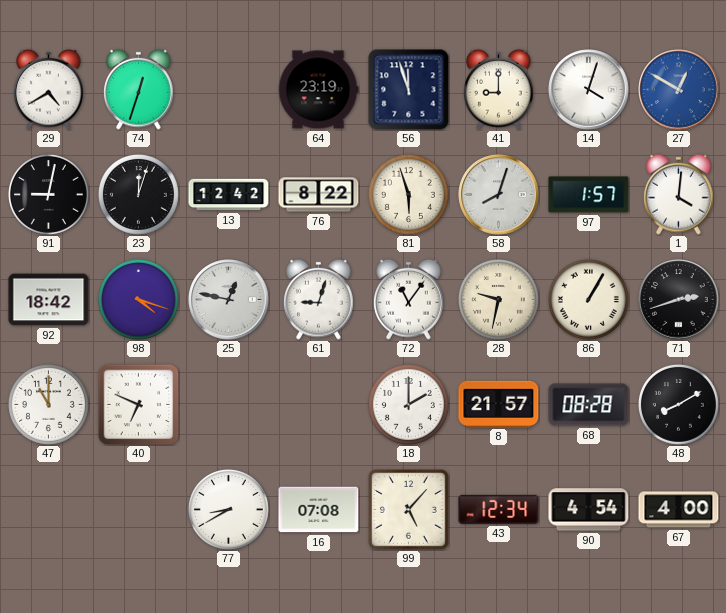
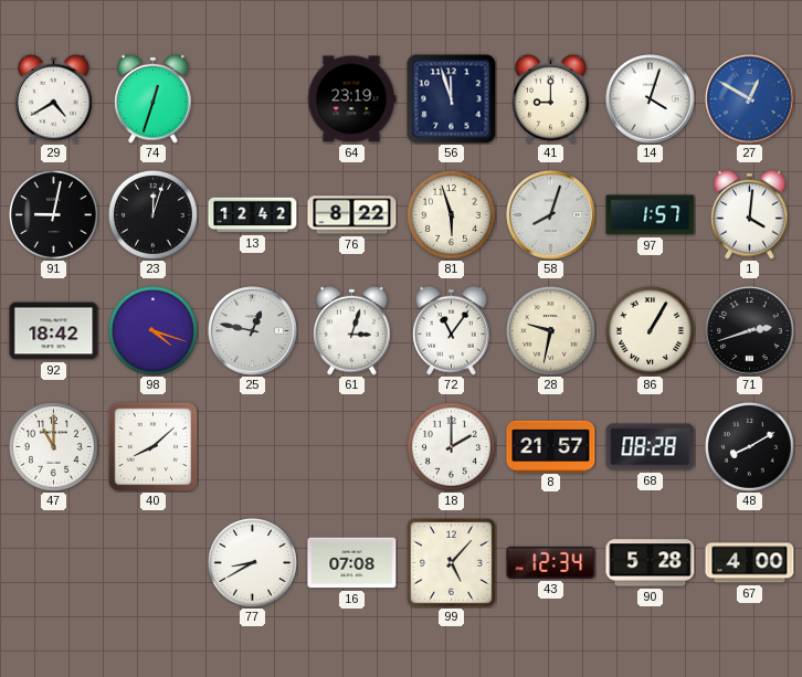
61: 9:03 -> 3:03
40: 6:49 -> 8:08
90: 4:54 -> 5:28
